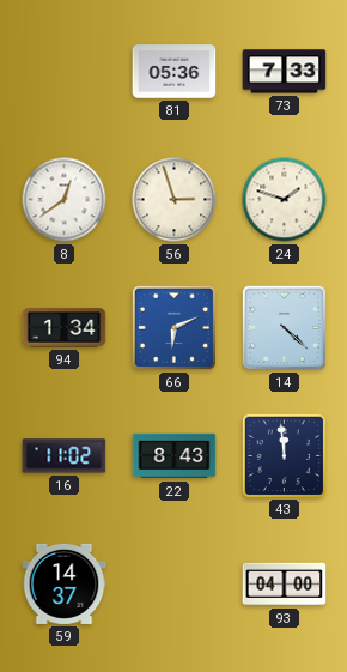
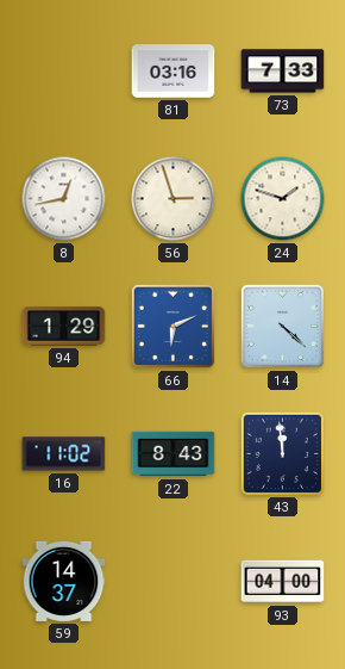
81: 05:36 -> 03:16
8: 12:39 -> 12:43
94: 1:34 -> 1:29
